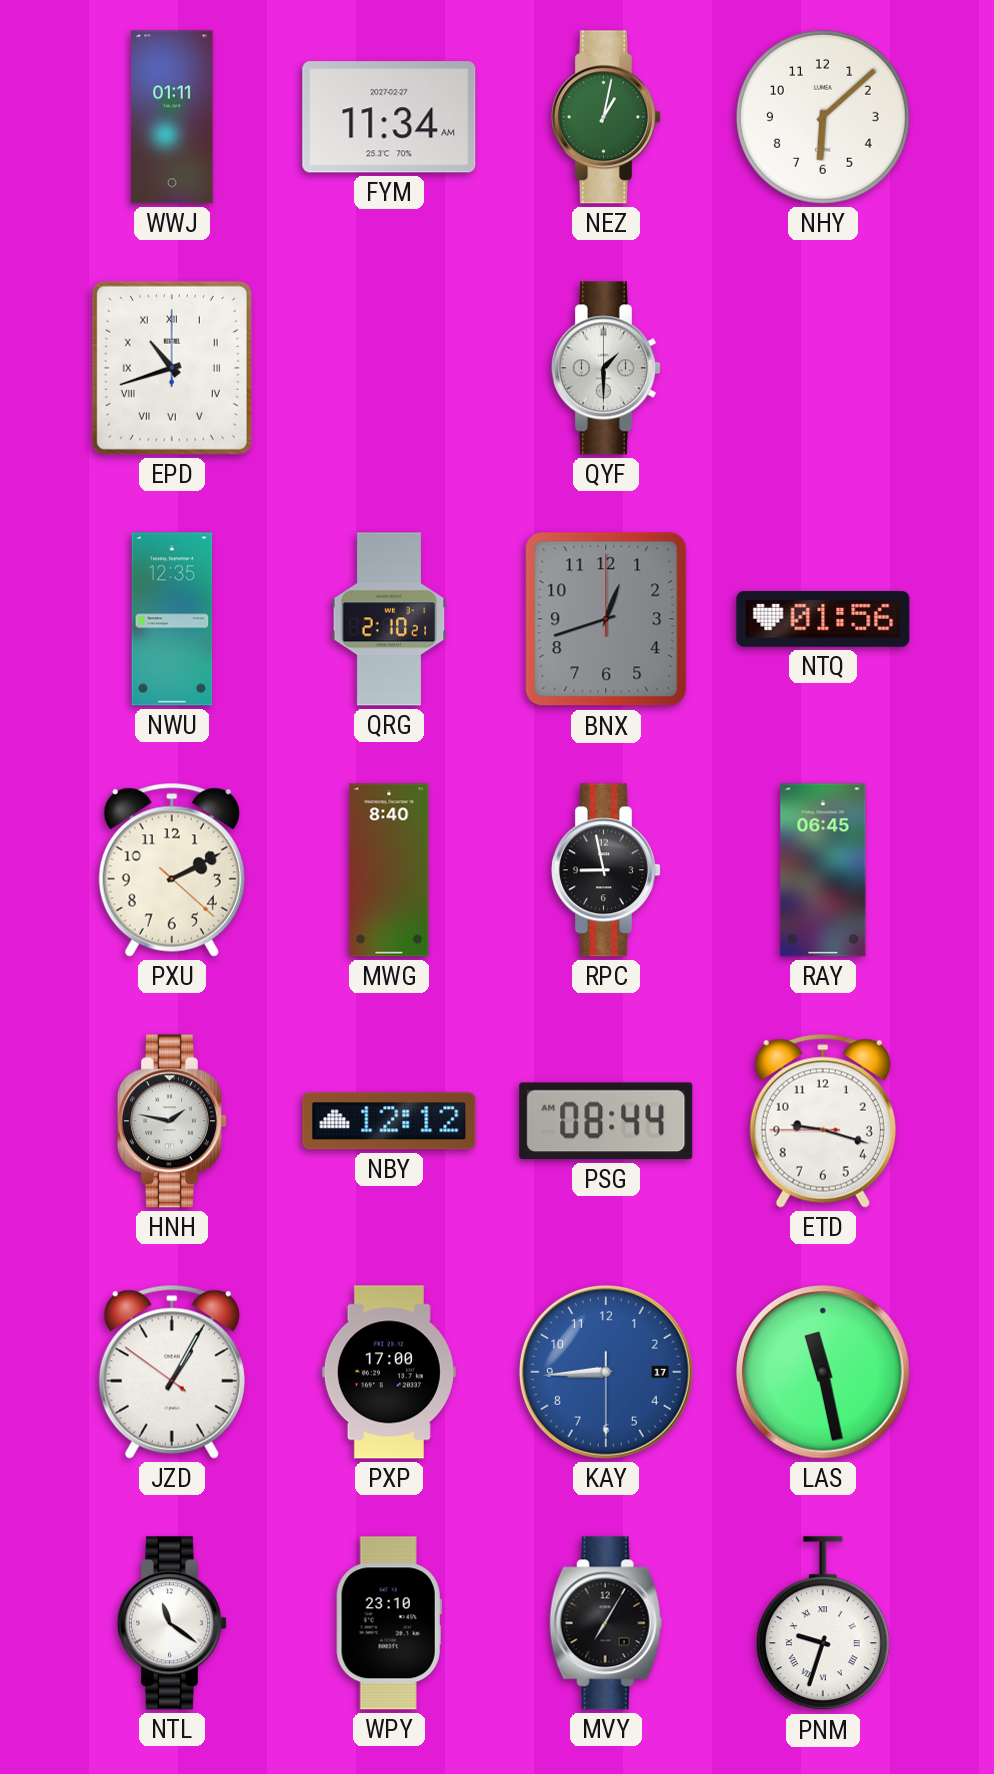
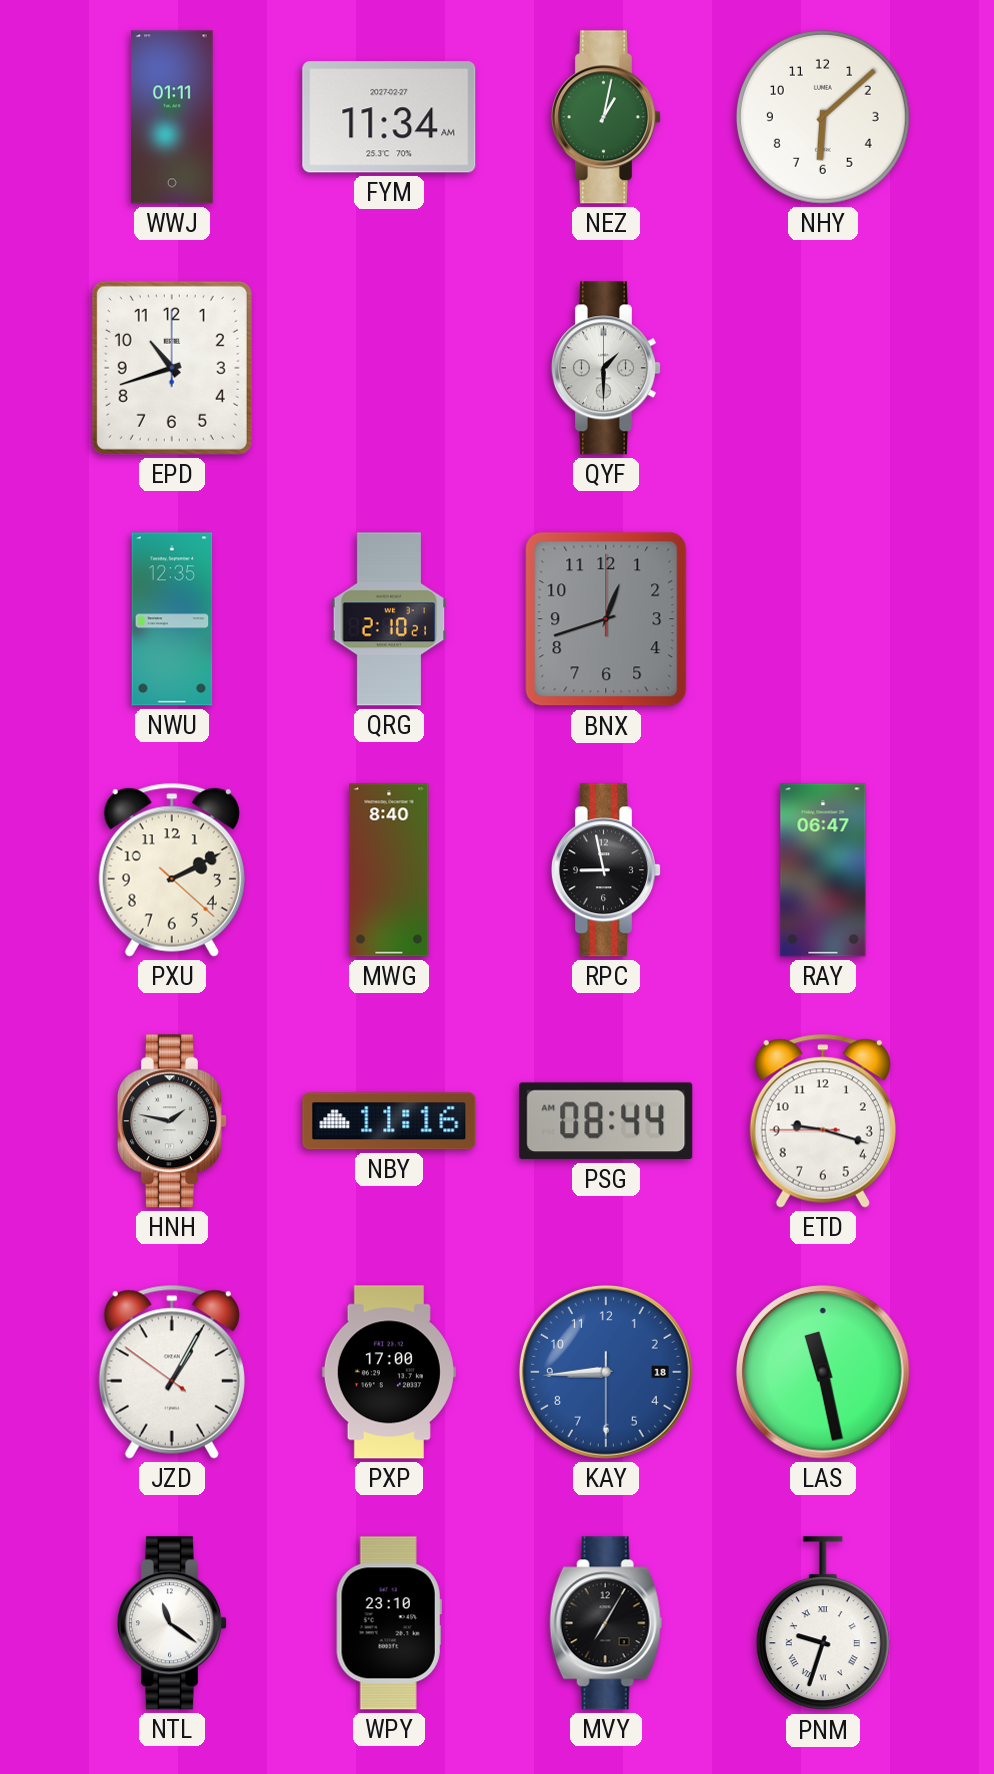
EPD numerals: Roman -> Arabic
NTQ: 01:56 -> none
RAY: 06:45 -> 06:47
NBY: 12:12 -> 11:16
KAY date: 17 -> 18
